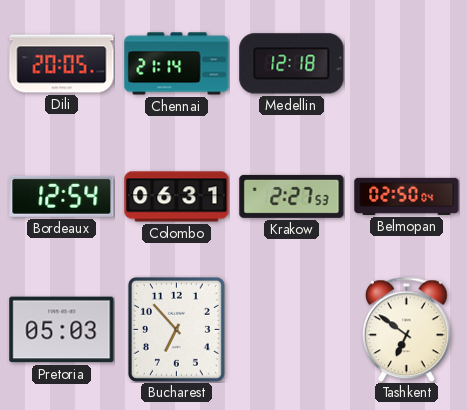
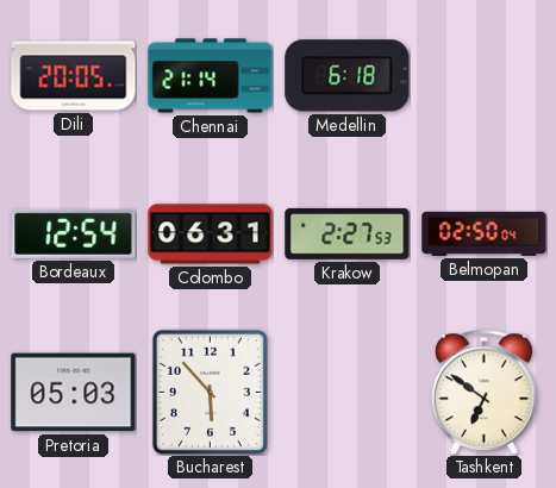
Medellin: 12:18 -> 6:18
Bucharest: 6:53 -> 5:53
